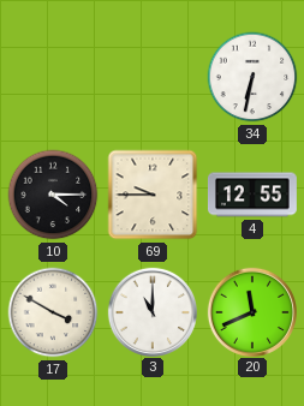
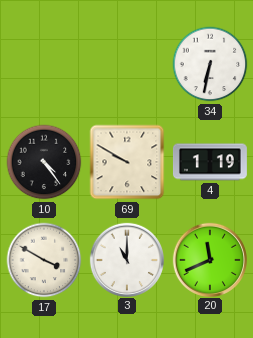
10: 4:15 -> 4:24
69: 9:45 -> 9:50
4: 12:55 -> 1:19
